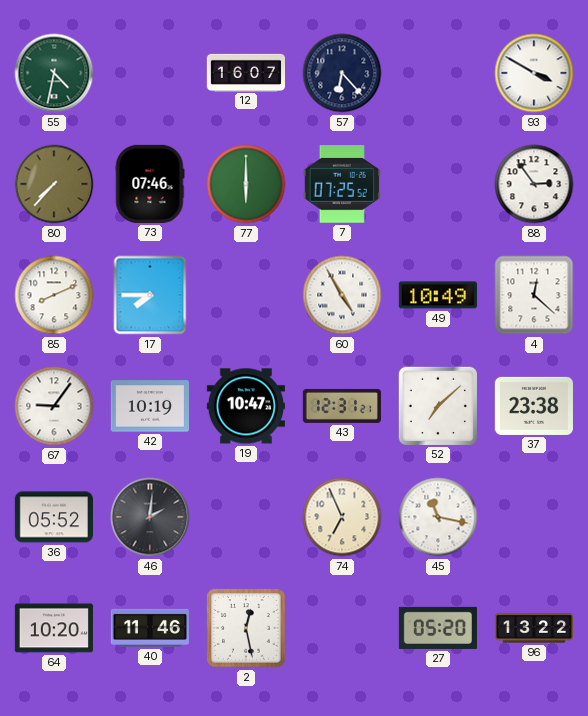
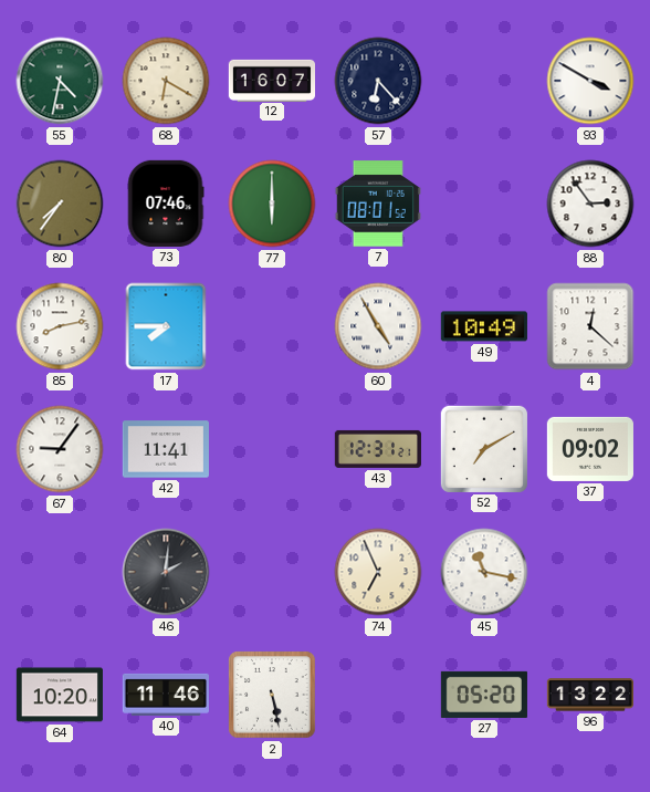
68: none -> 6:20
80: 7:37 -> 7:36
7: 07:25 -> 08:01
85: 8:11 -> 8:13
42: 10:19 -> 11:41
19: 10:47 -> none
52: 7:08 -> 7:10
37: 23:38 -> 09:02
36: 05:52 -> none
2: 12:28 -> 5:28
